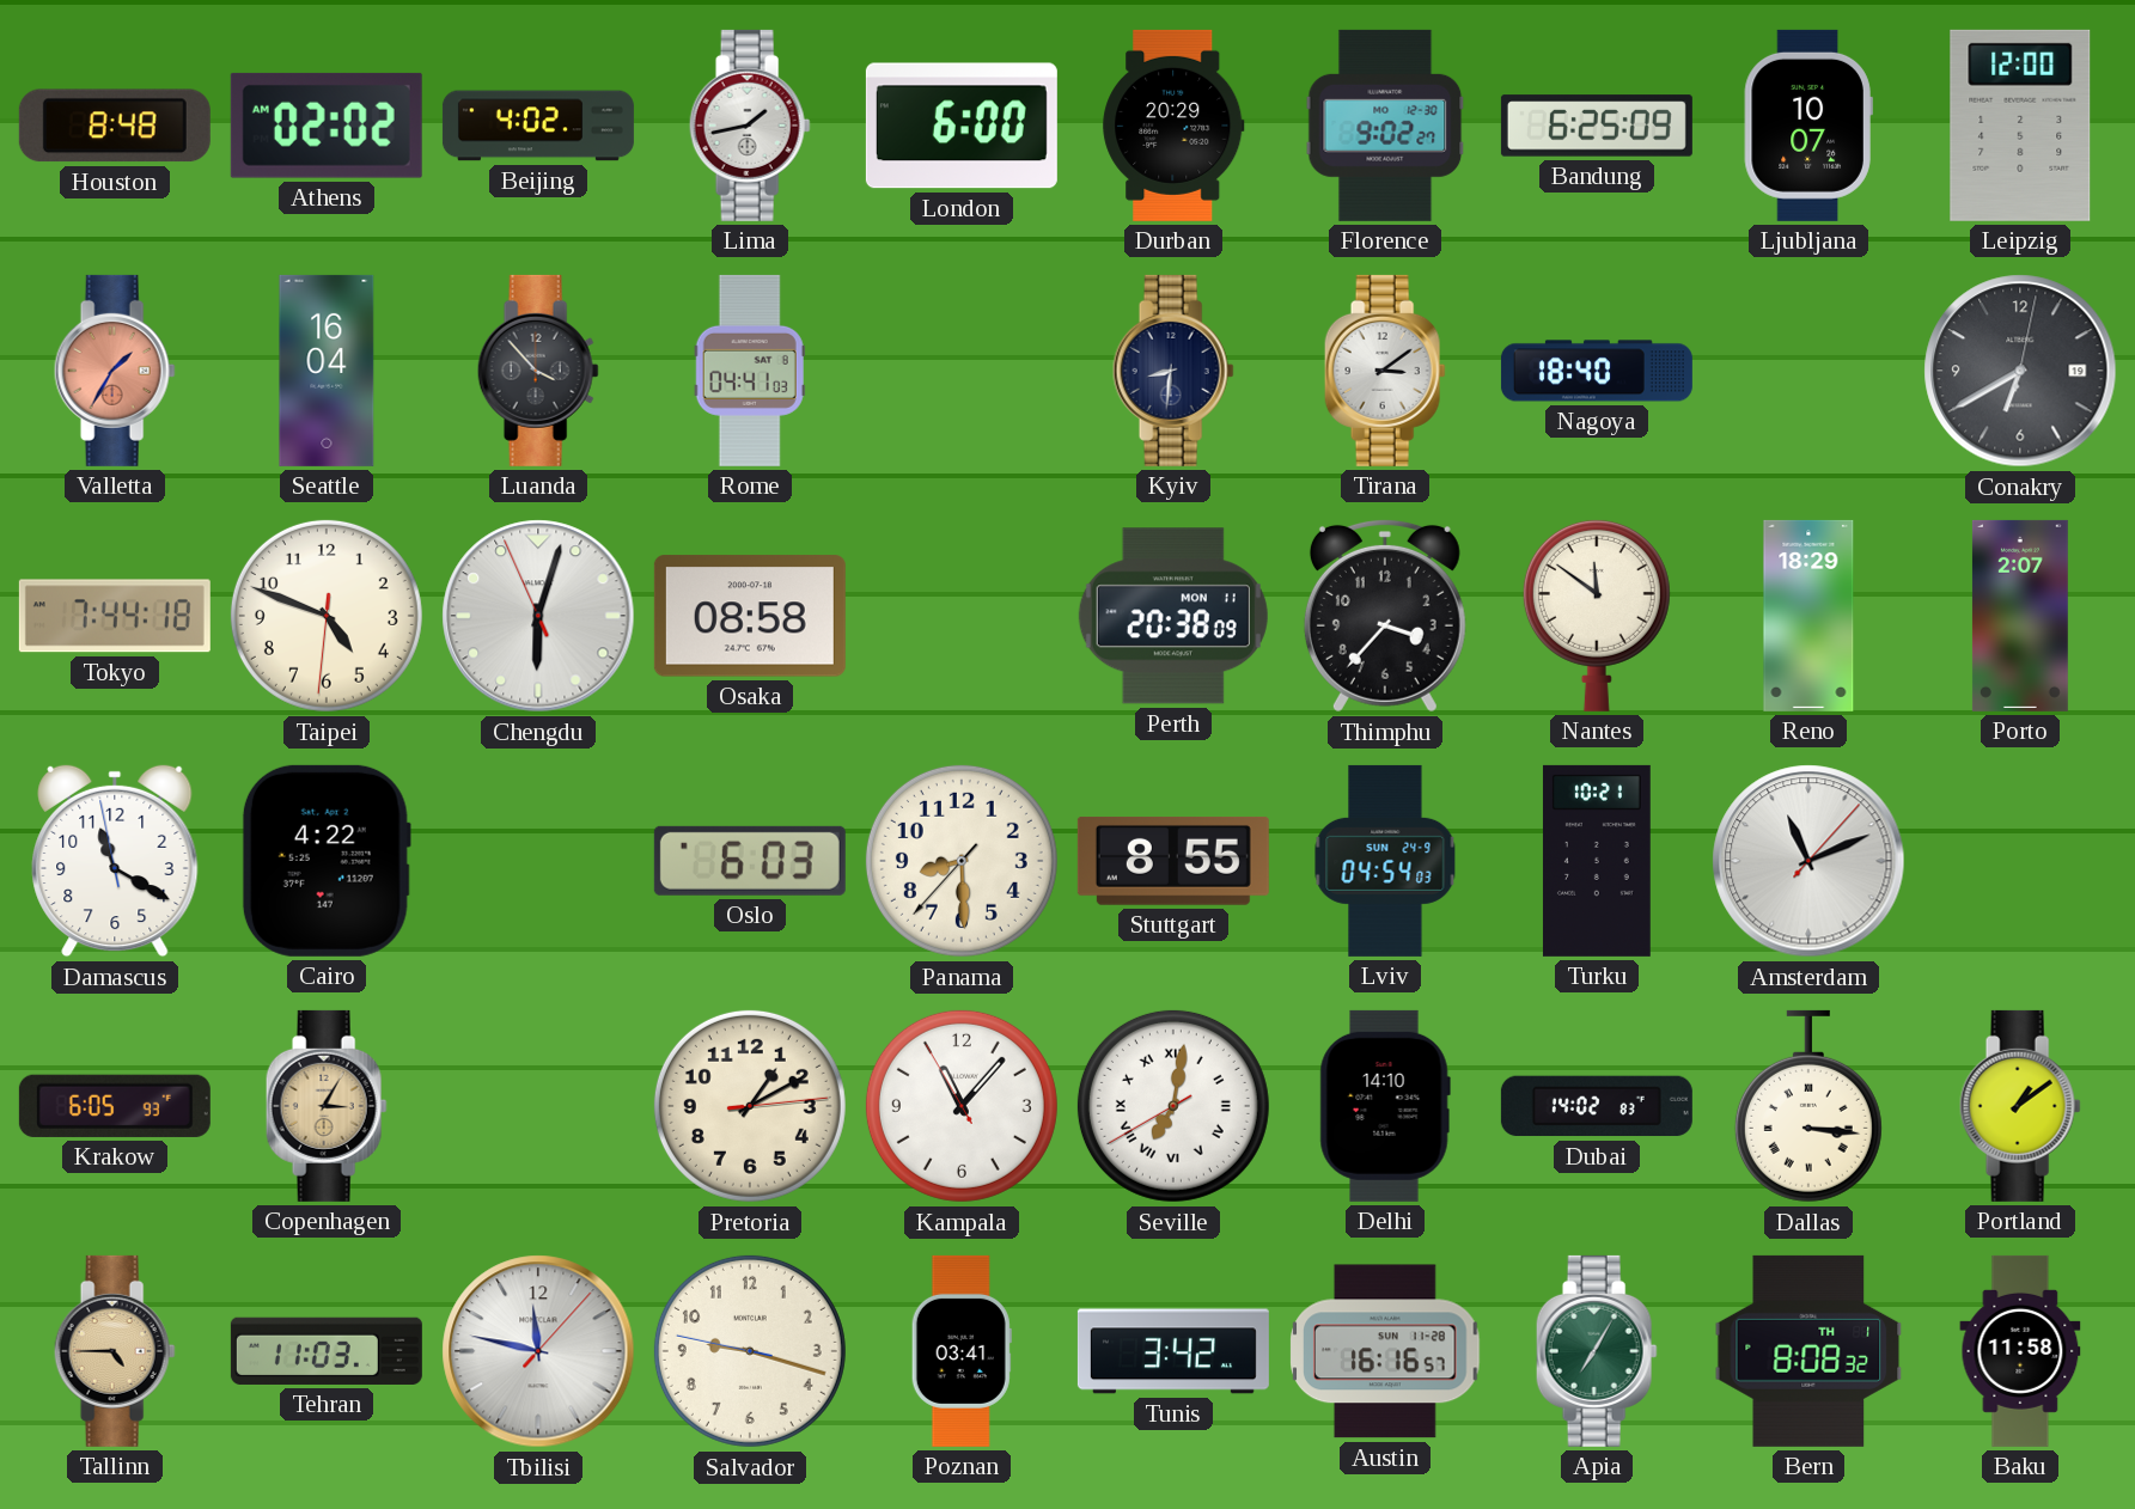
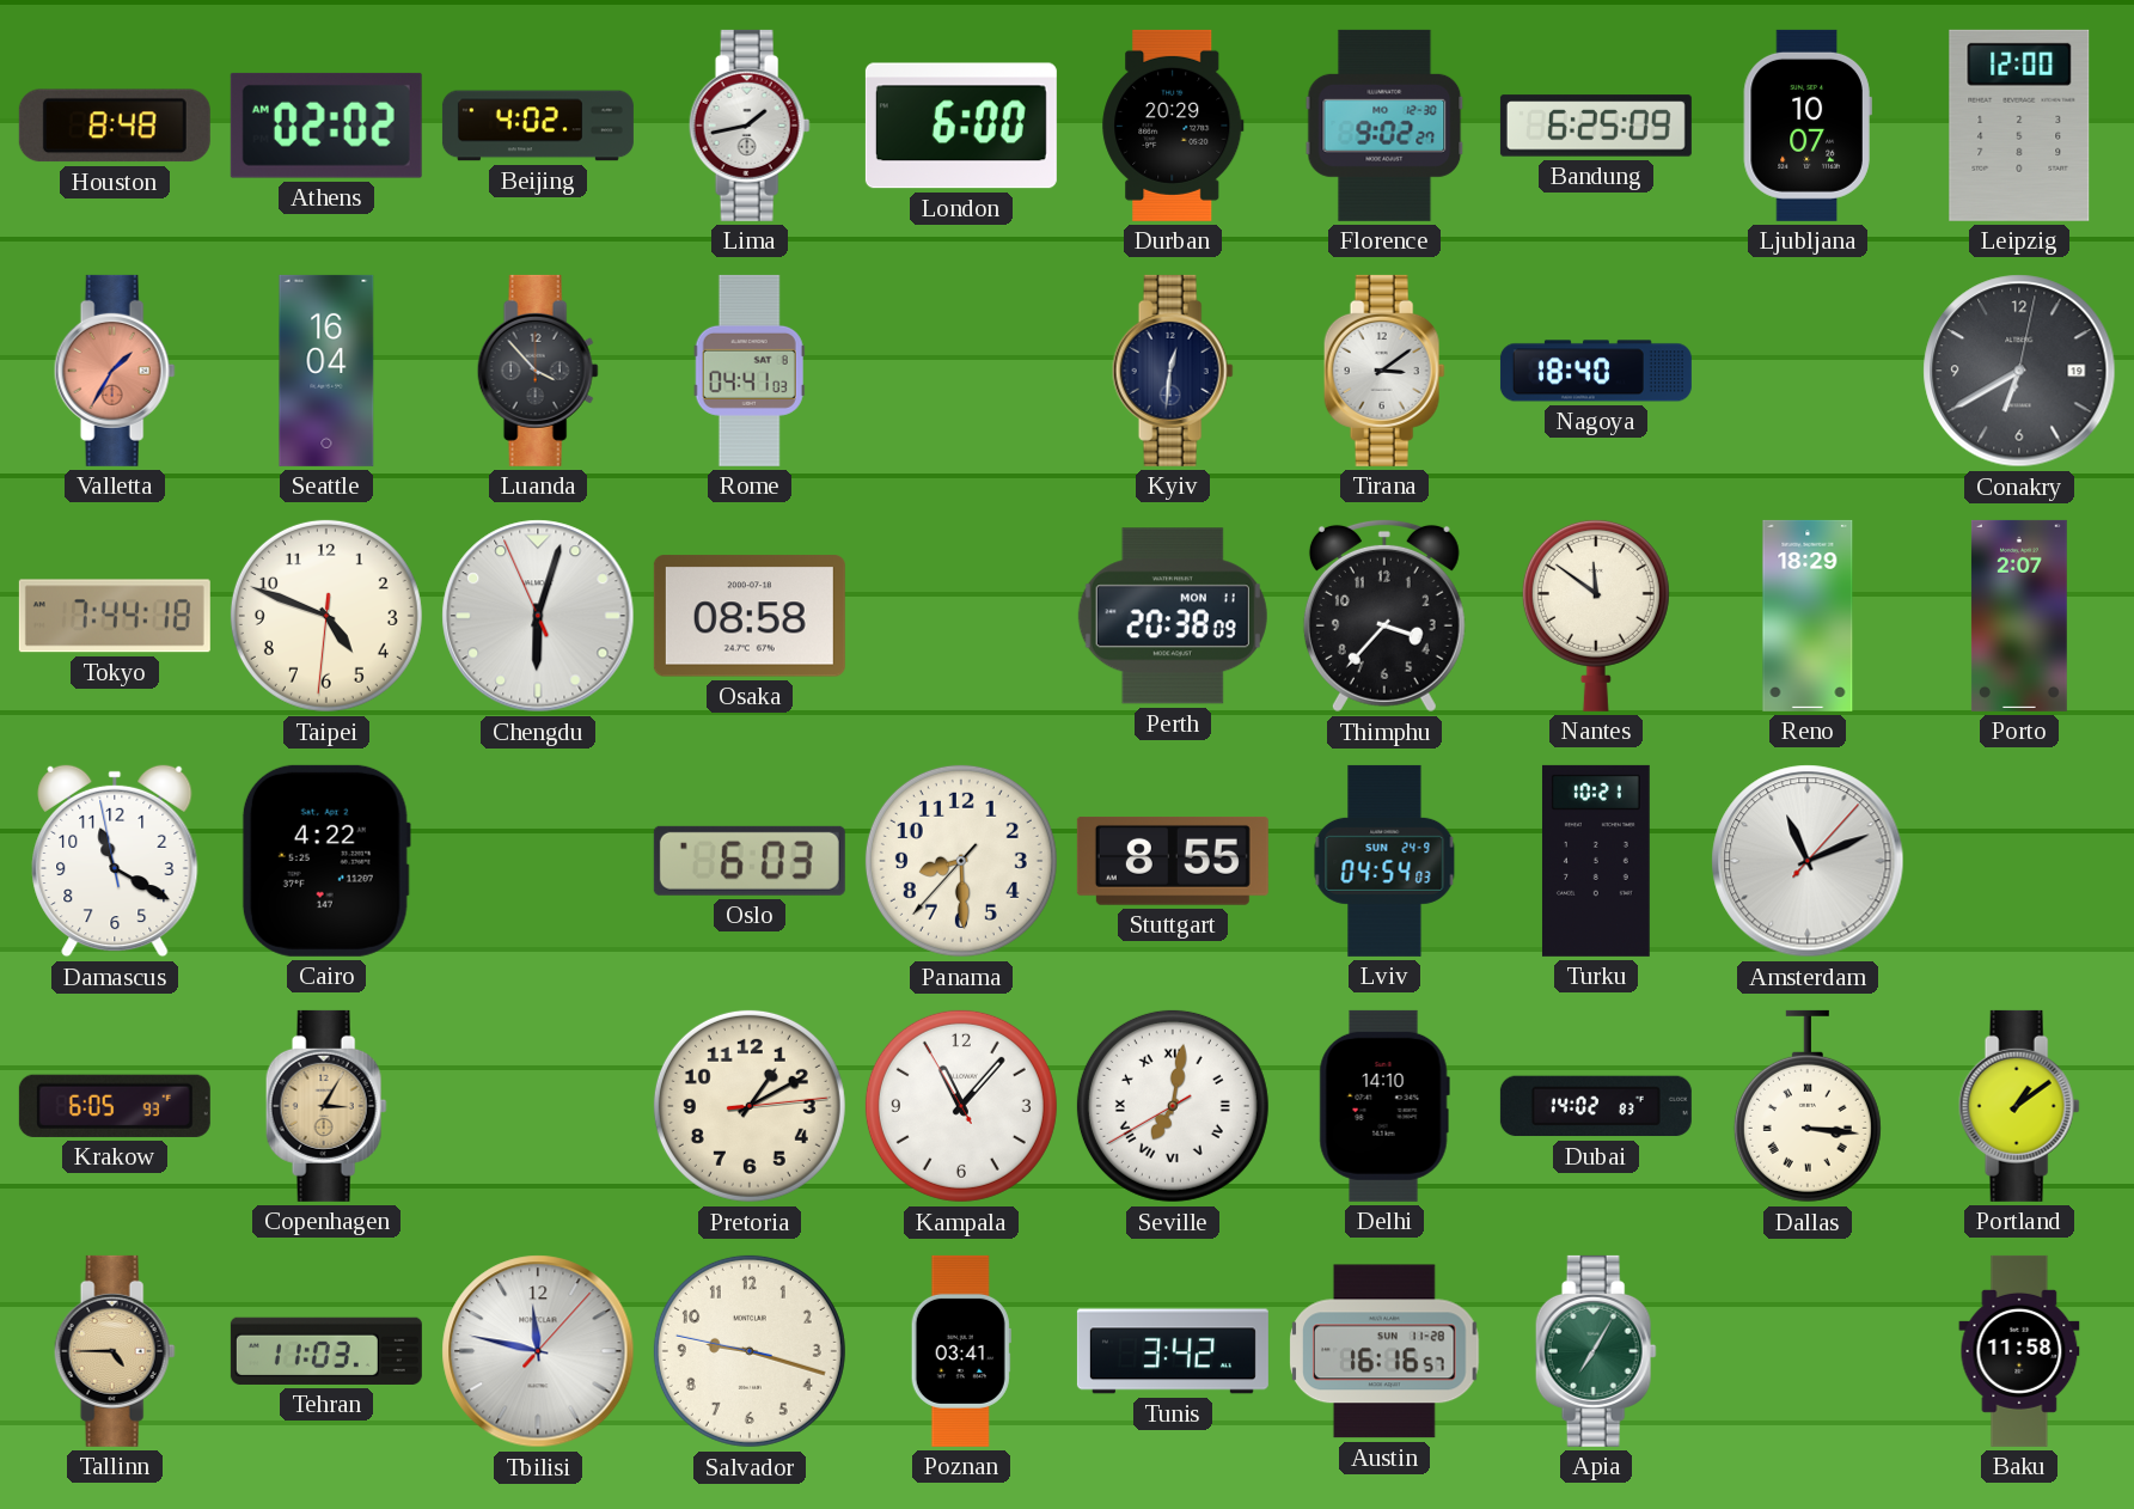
Kyiv: 8:31 -> 12:31
Bern: 8:08 -> none
